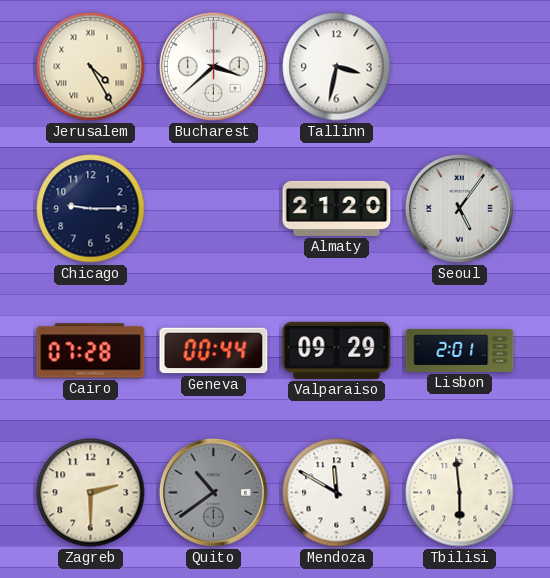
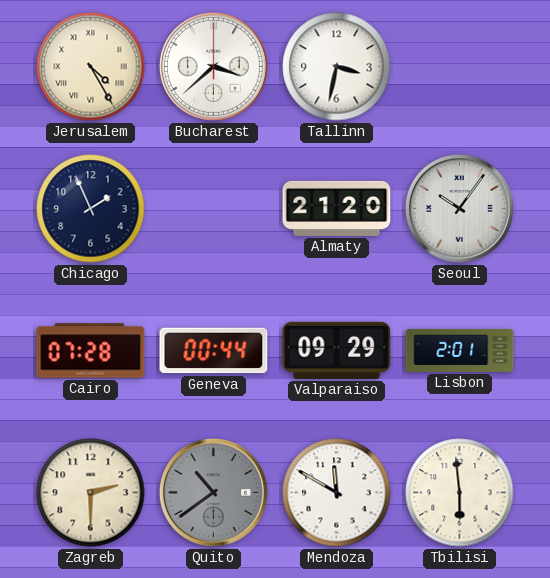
Chicago: 9:15 -> 1:56
Seoul: 5:06 -> 10:06
